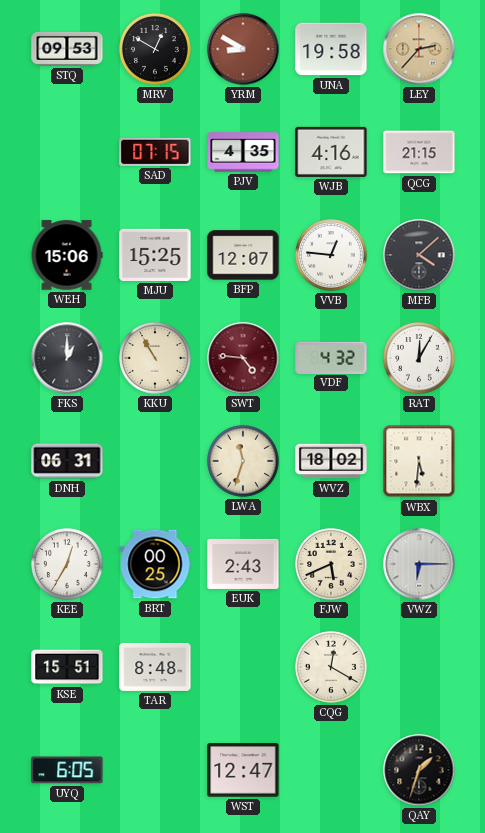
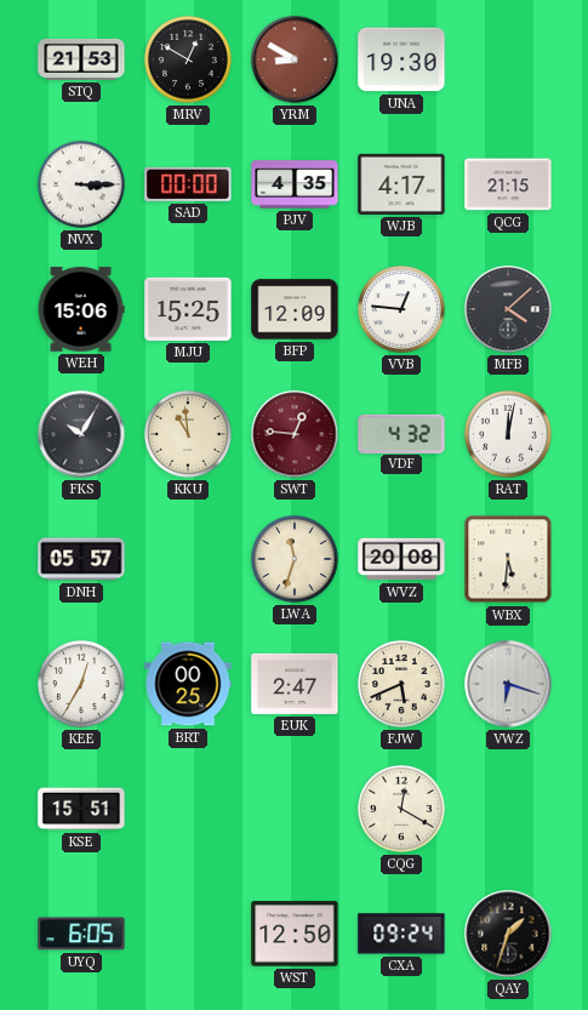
STQ: 09:53 -> 21:53
UNA: 19:58 -> 19:30
LEY: 2:37 -> none
NVX: none -> 3:15
SAD: 07:15 -> 00:00
WJB: 4:16 -> 4:17
BFP: 12:07 -> 12:09
FKS: 1:00 -> 10:05
KKU: 10:55 -> 10:59
SWT: 4:46 -> 12:46
RAT: 12:05 -> 12:02
DNH: 06:31 -> 05:57
WVZ: 18:02 -> 20:08
EUK: 2:43 -> 2:47
VWZ: 6:15 -> 6:18
TAR: 8:48 -> none
WST: 12:47 -> 12:50
CXA: none -> 09:24
